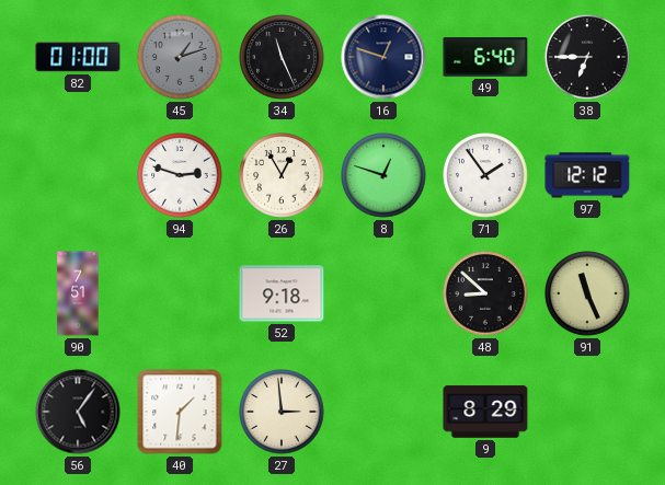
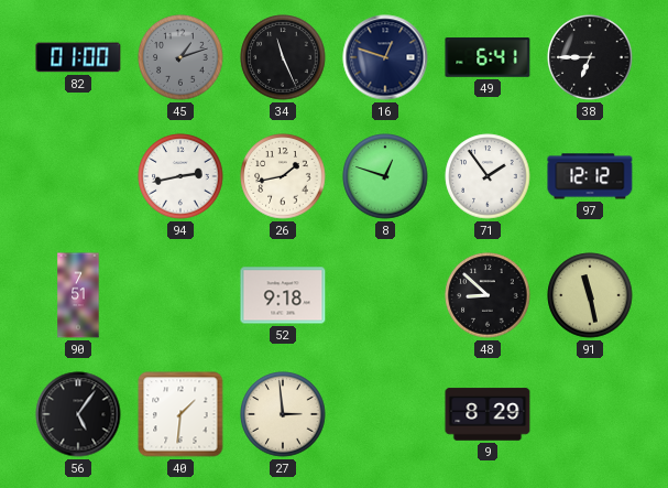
49: 6:40 -> 6:41
94: 2:48 -> 2:43
26: 12:55 -> 1:43
91: 11:26 -> 11:28
